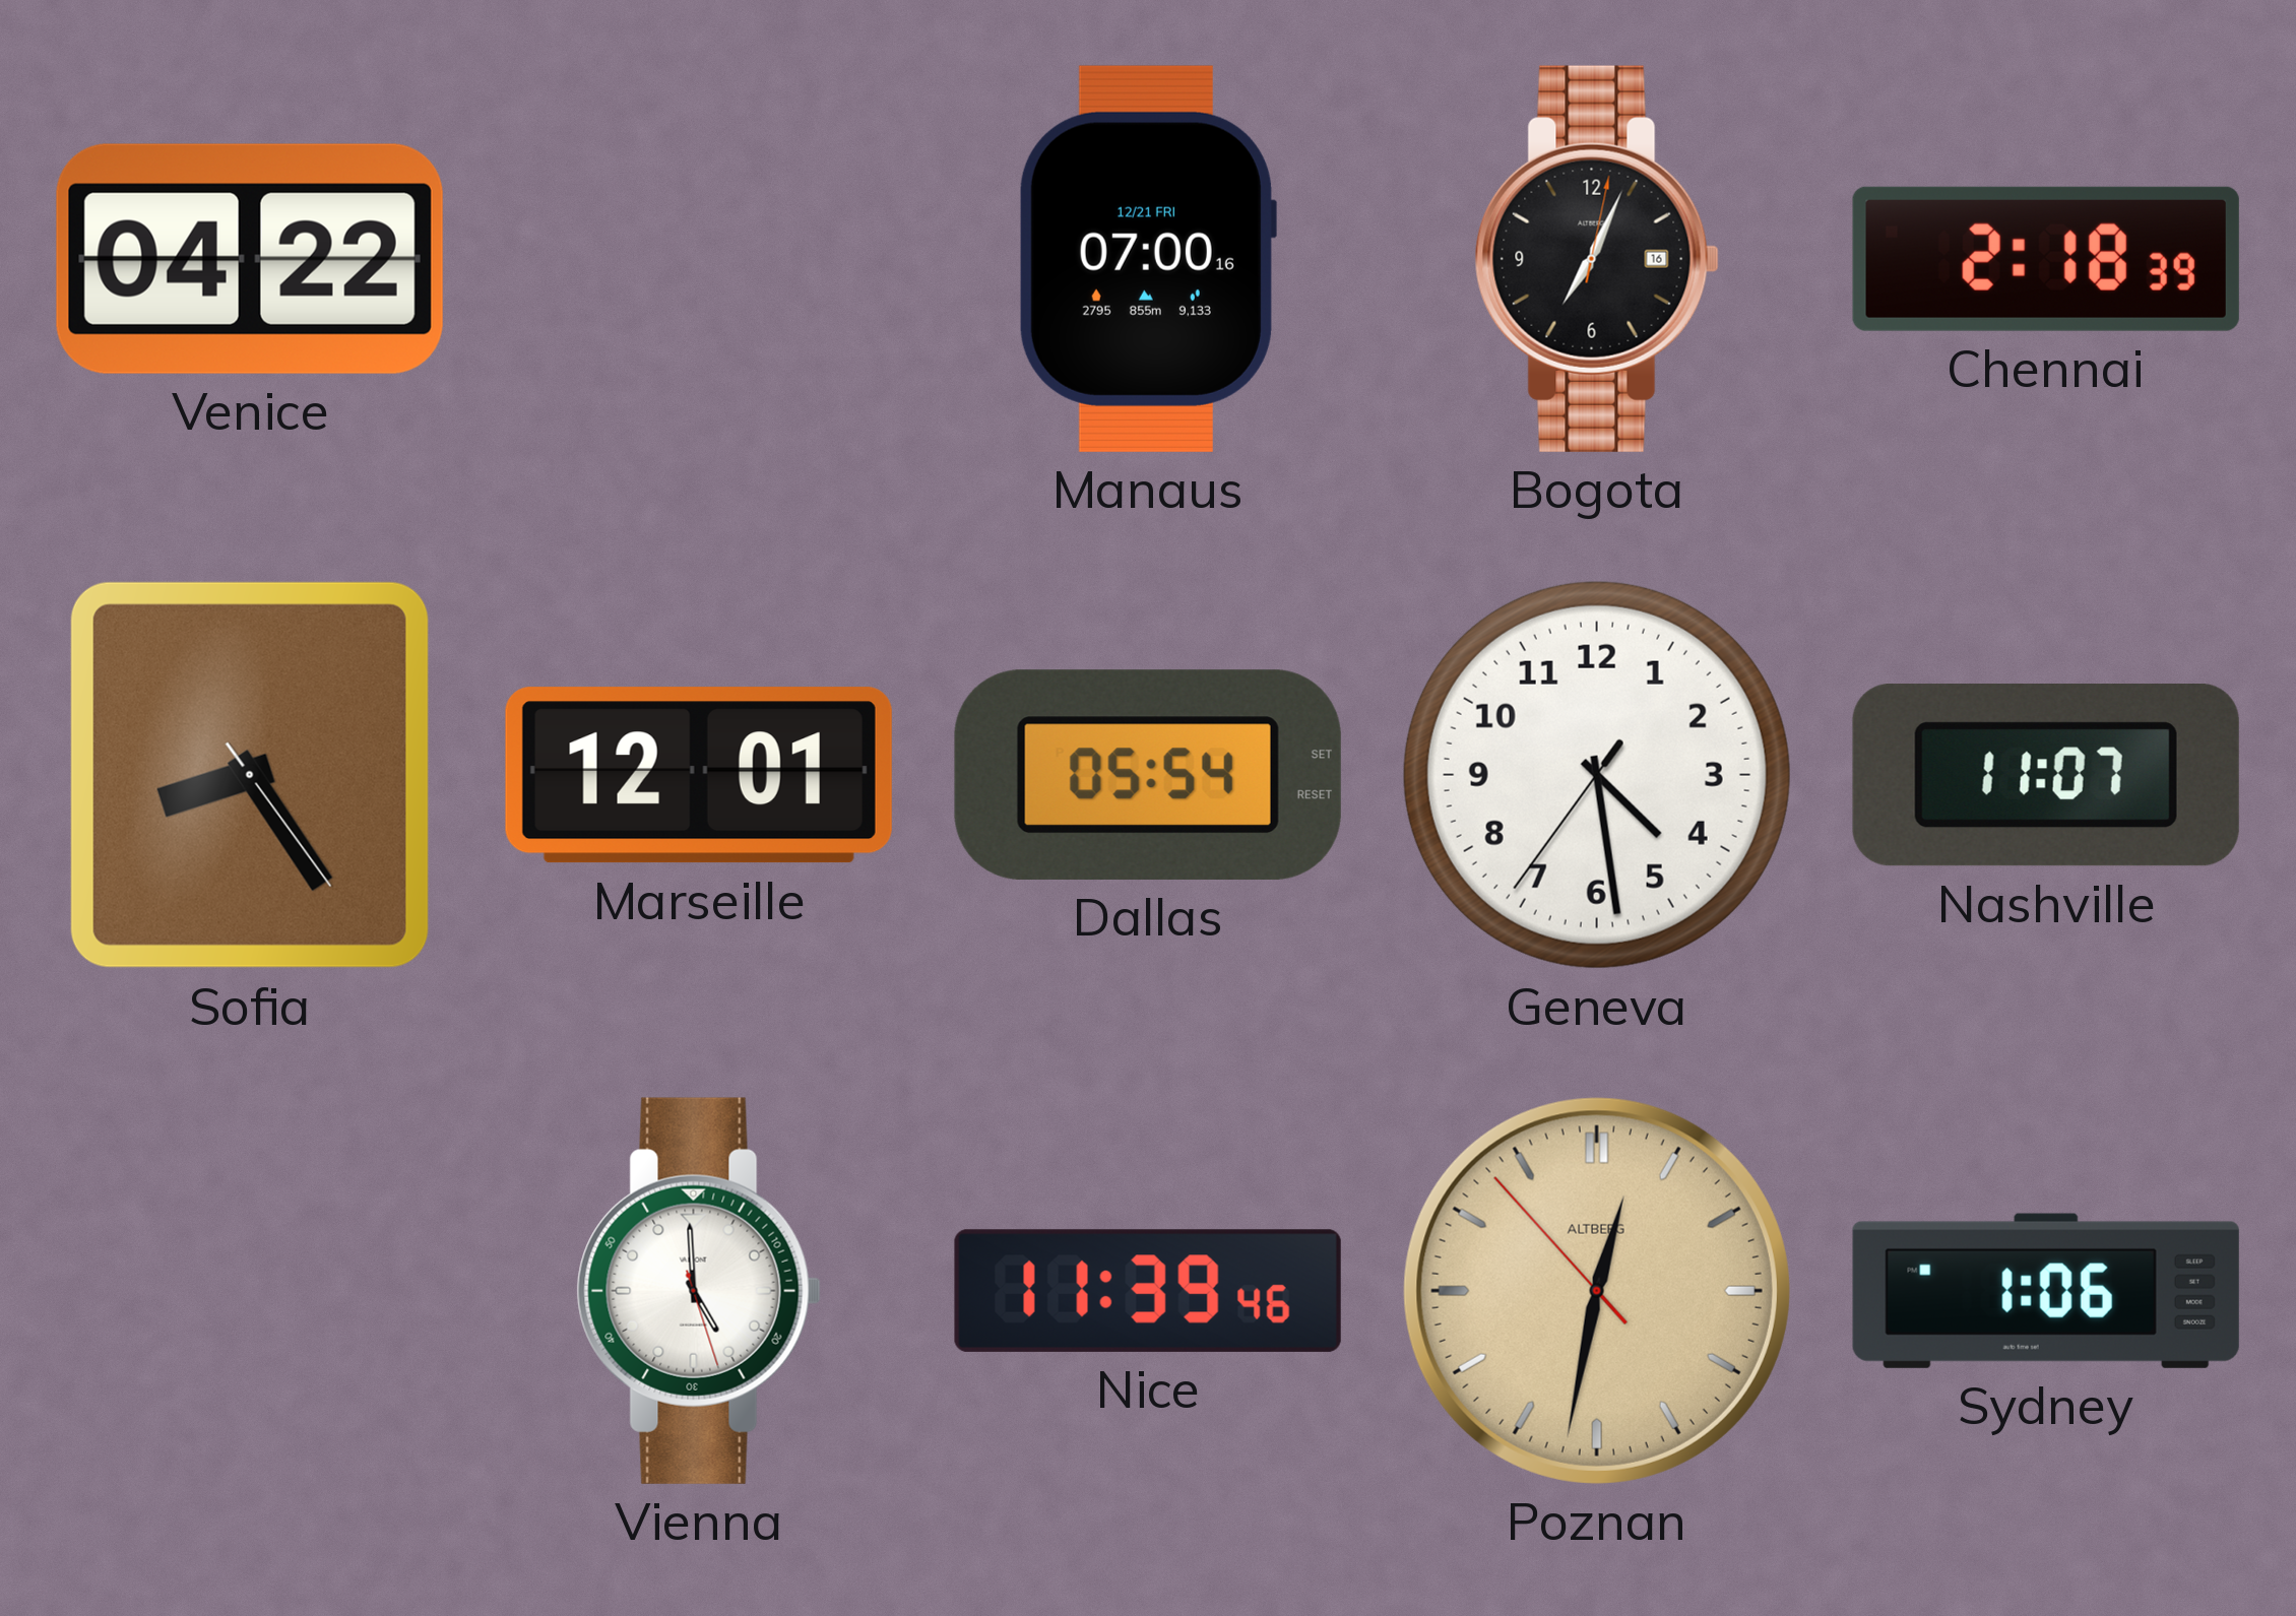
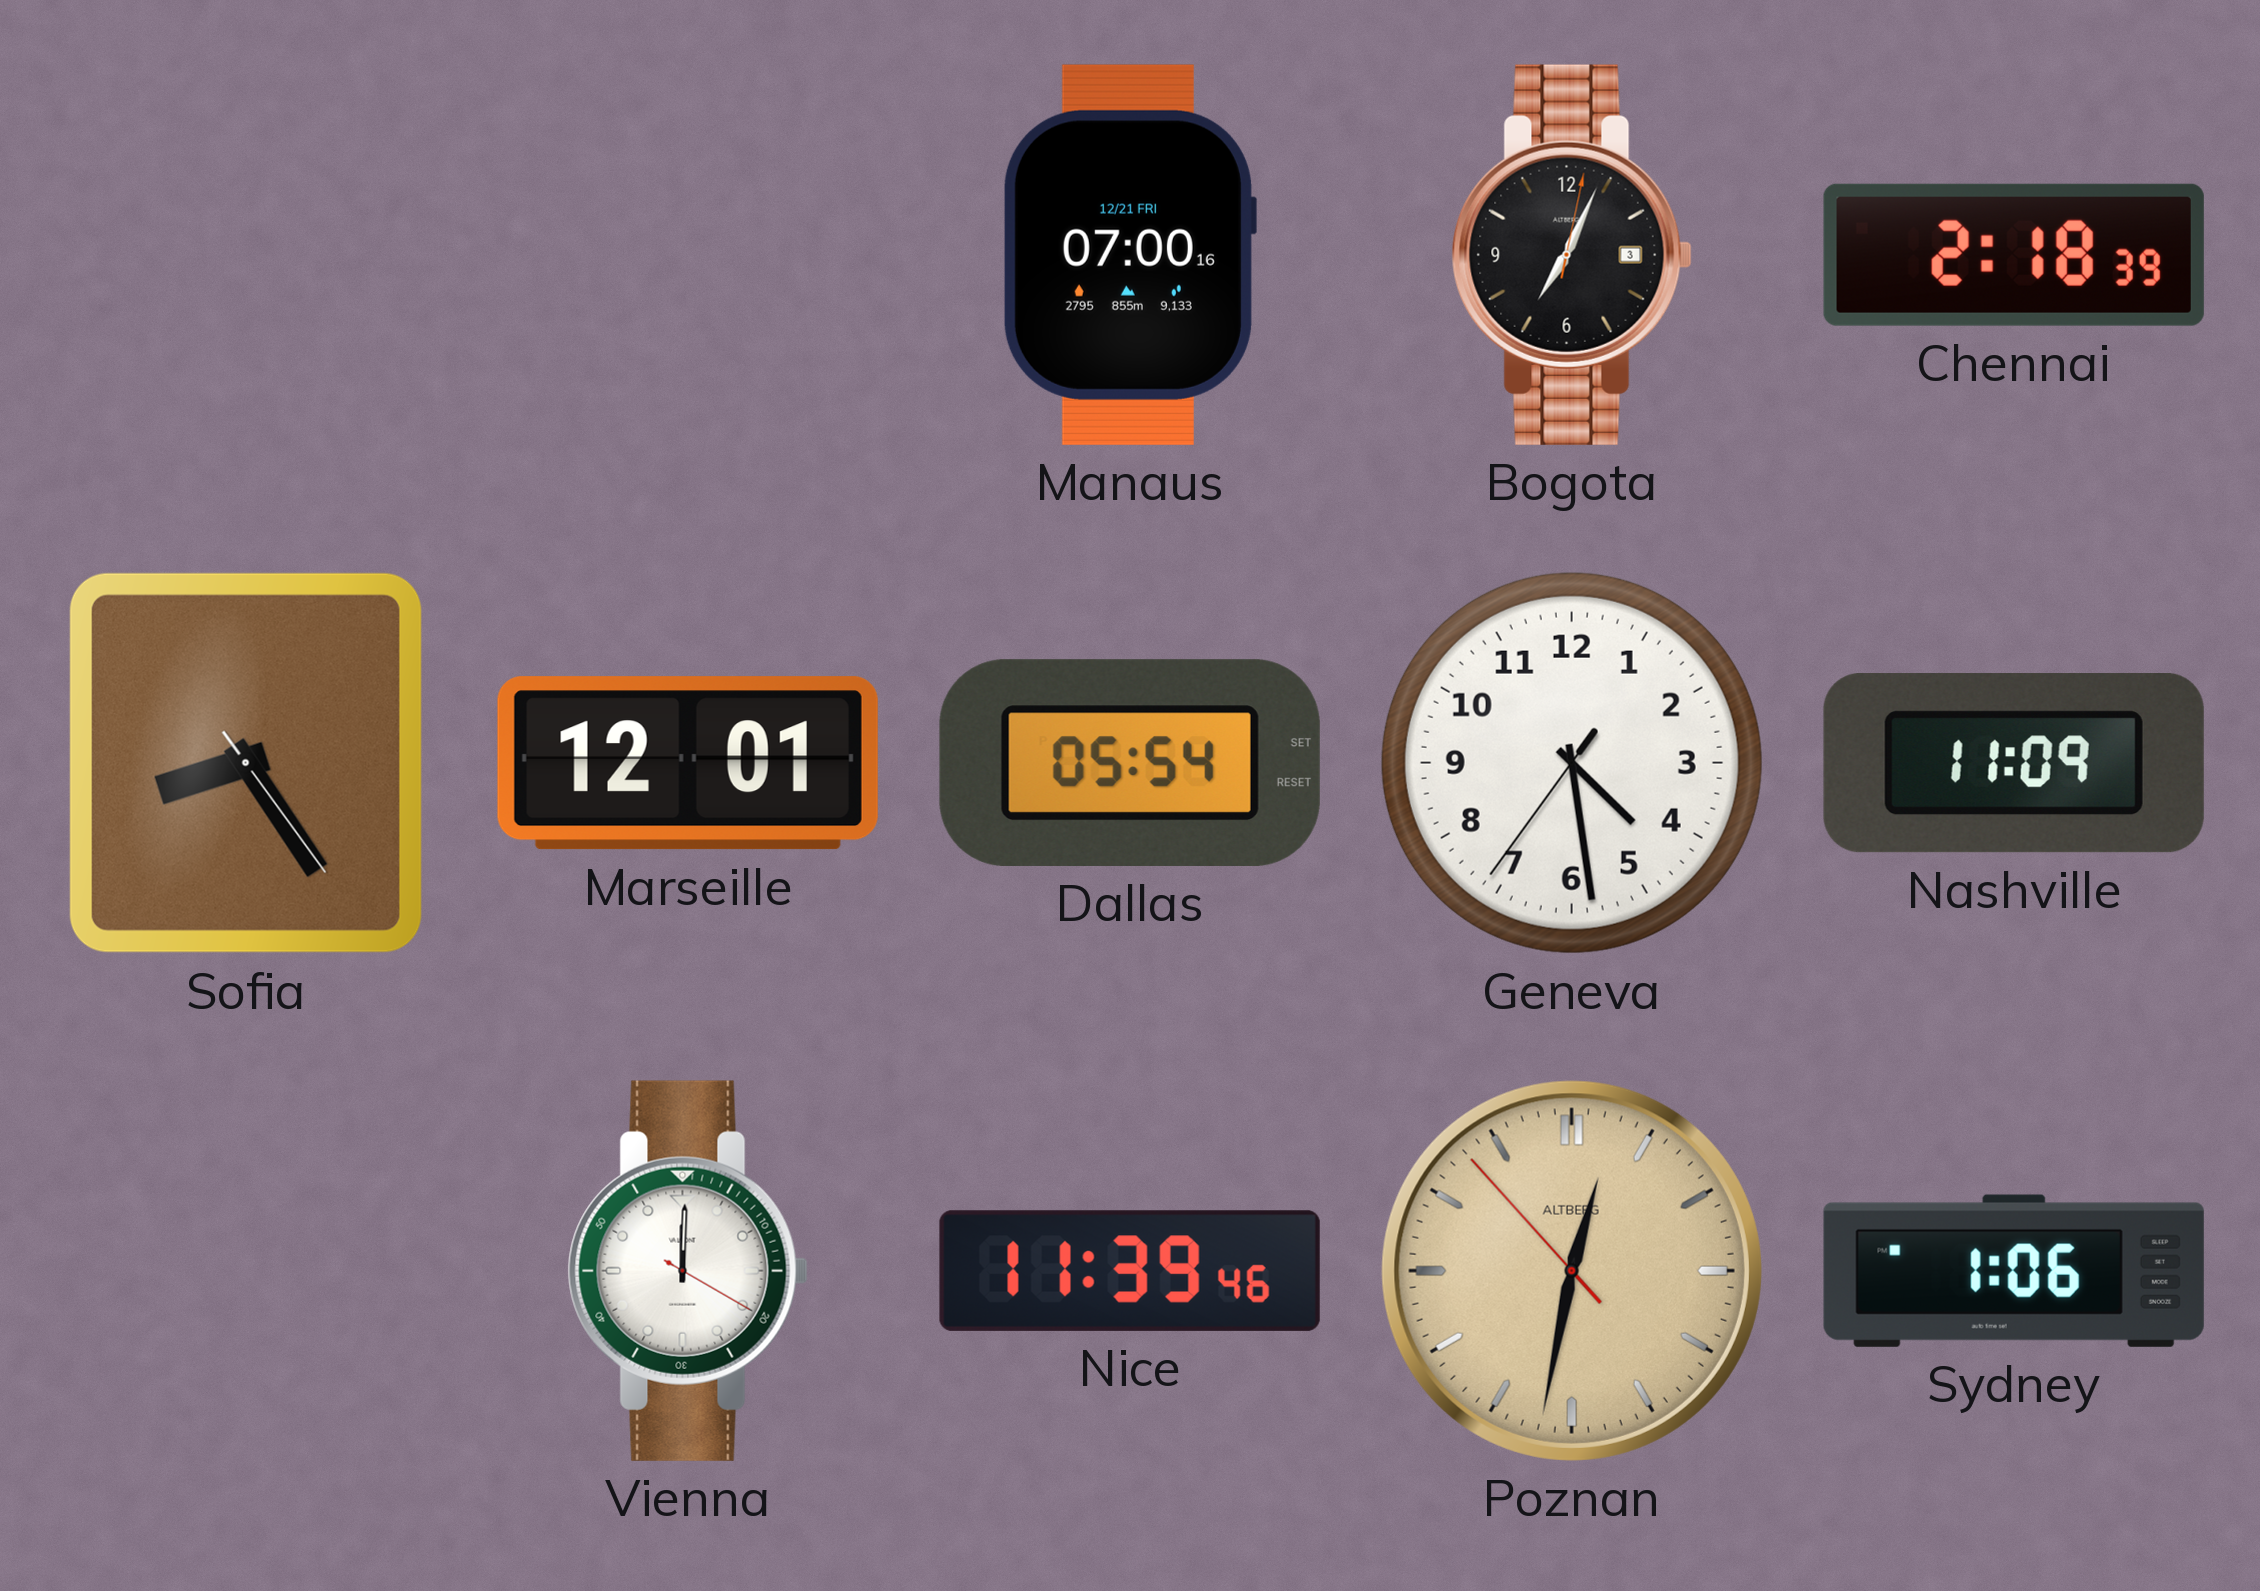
Venice: 04:22 -> none
Bogota date: 16 -> 3
Nashville: 11:07 -> 11:09
Vienna: 4:59 -> 12:00
